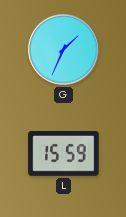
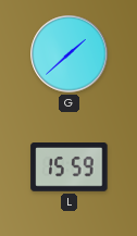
G: 1:34 -> 1:38
